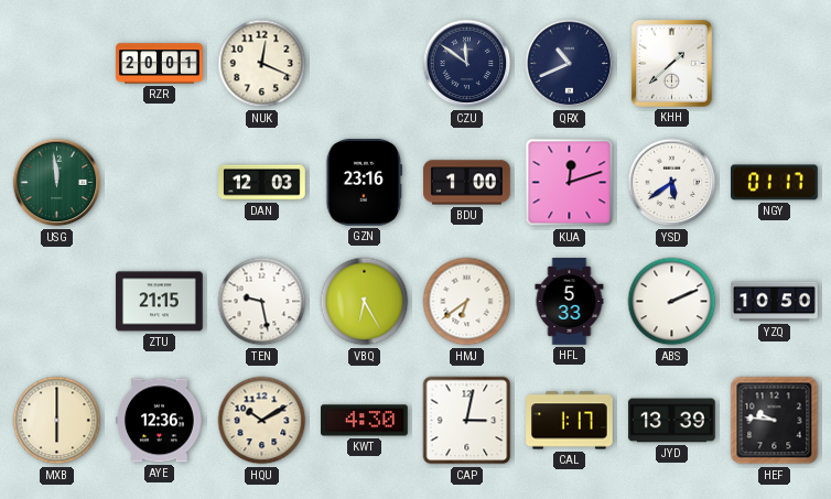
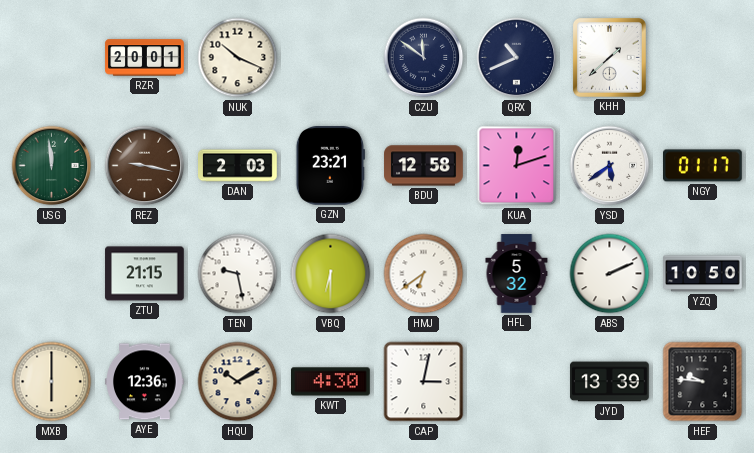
NUK: 12:19 -> 10:19
REZ: none -> 9:17
DAN: 12:03 -> 2:03
GZN: 23:16 -> 23:21
BDU: 1:00 -> 12:58
VBQ: 6:25 -> 6:30
HFL: 5:33 -> 5:32
CAL: 1:17 -> none
